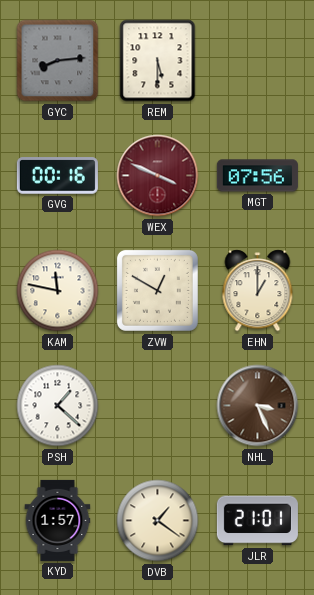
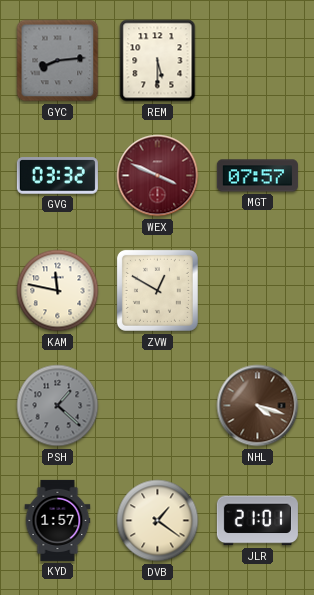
GVG: 00:16 -> 03:32
MGT: 07:56 -> 07:57
EHN: 1:00 -> none
PSH dial: white -> grey
NHL: 3:26 -> 4:18
